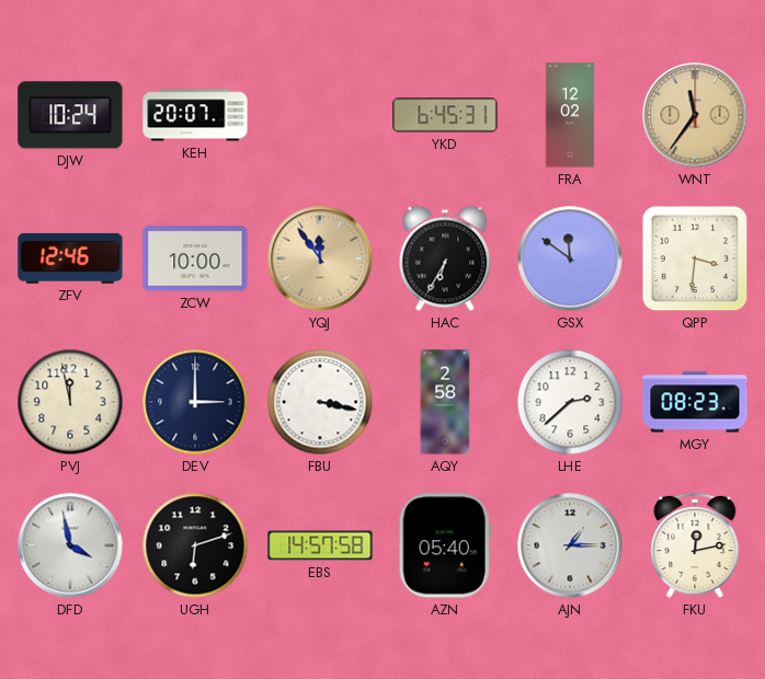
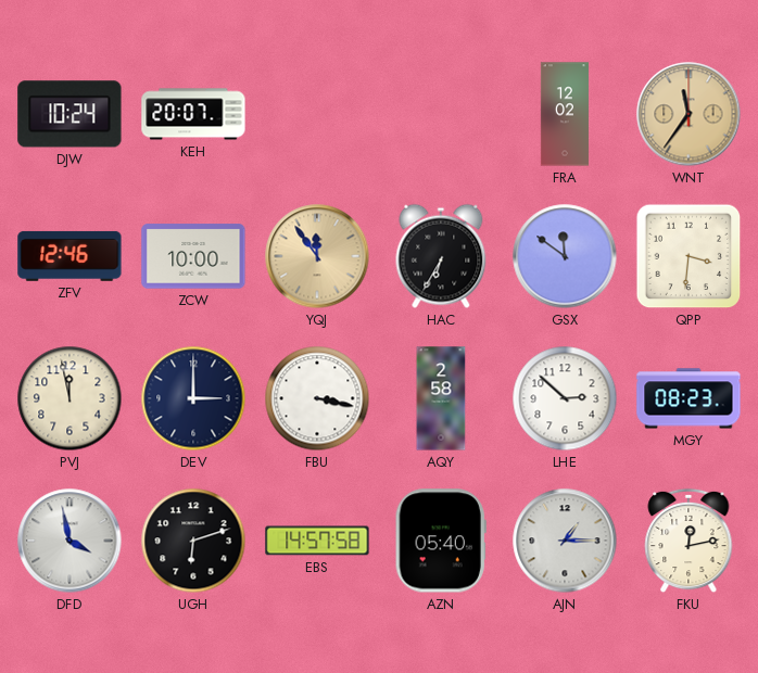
YKD: 6:45 -> none
LHE: 2:38 -> 2:52
